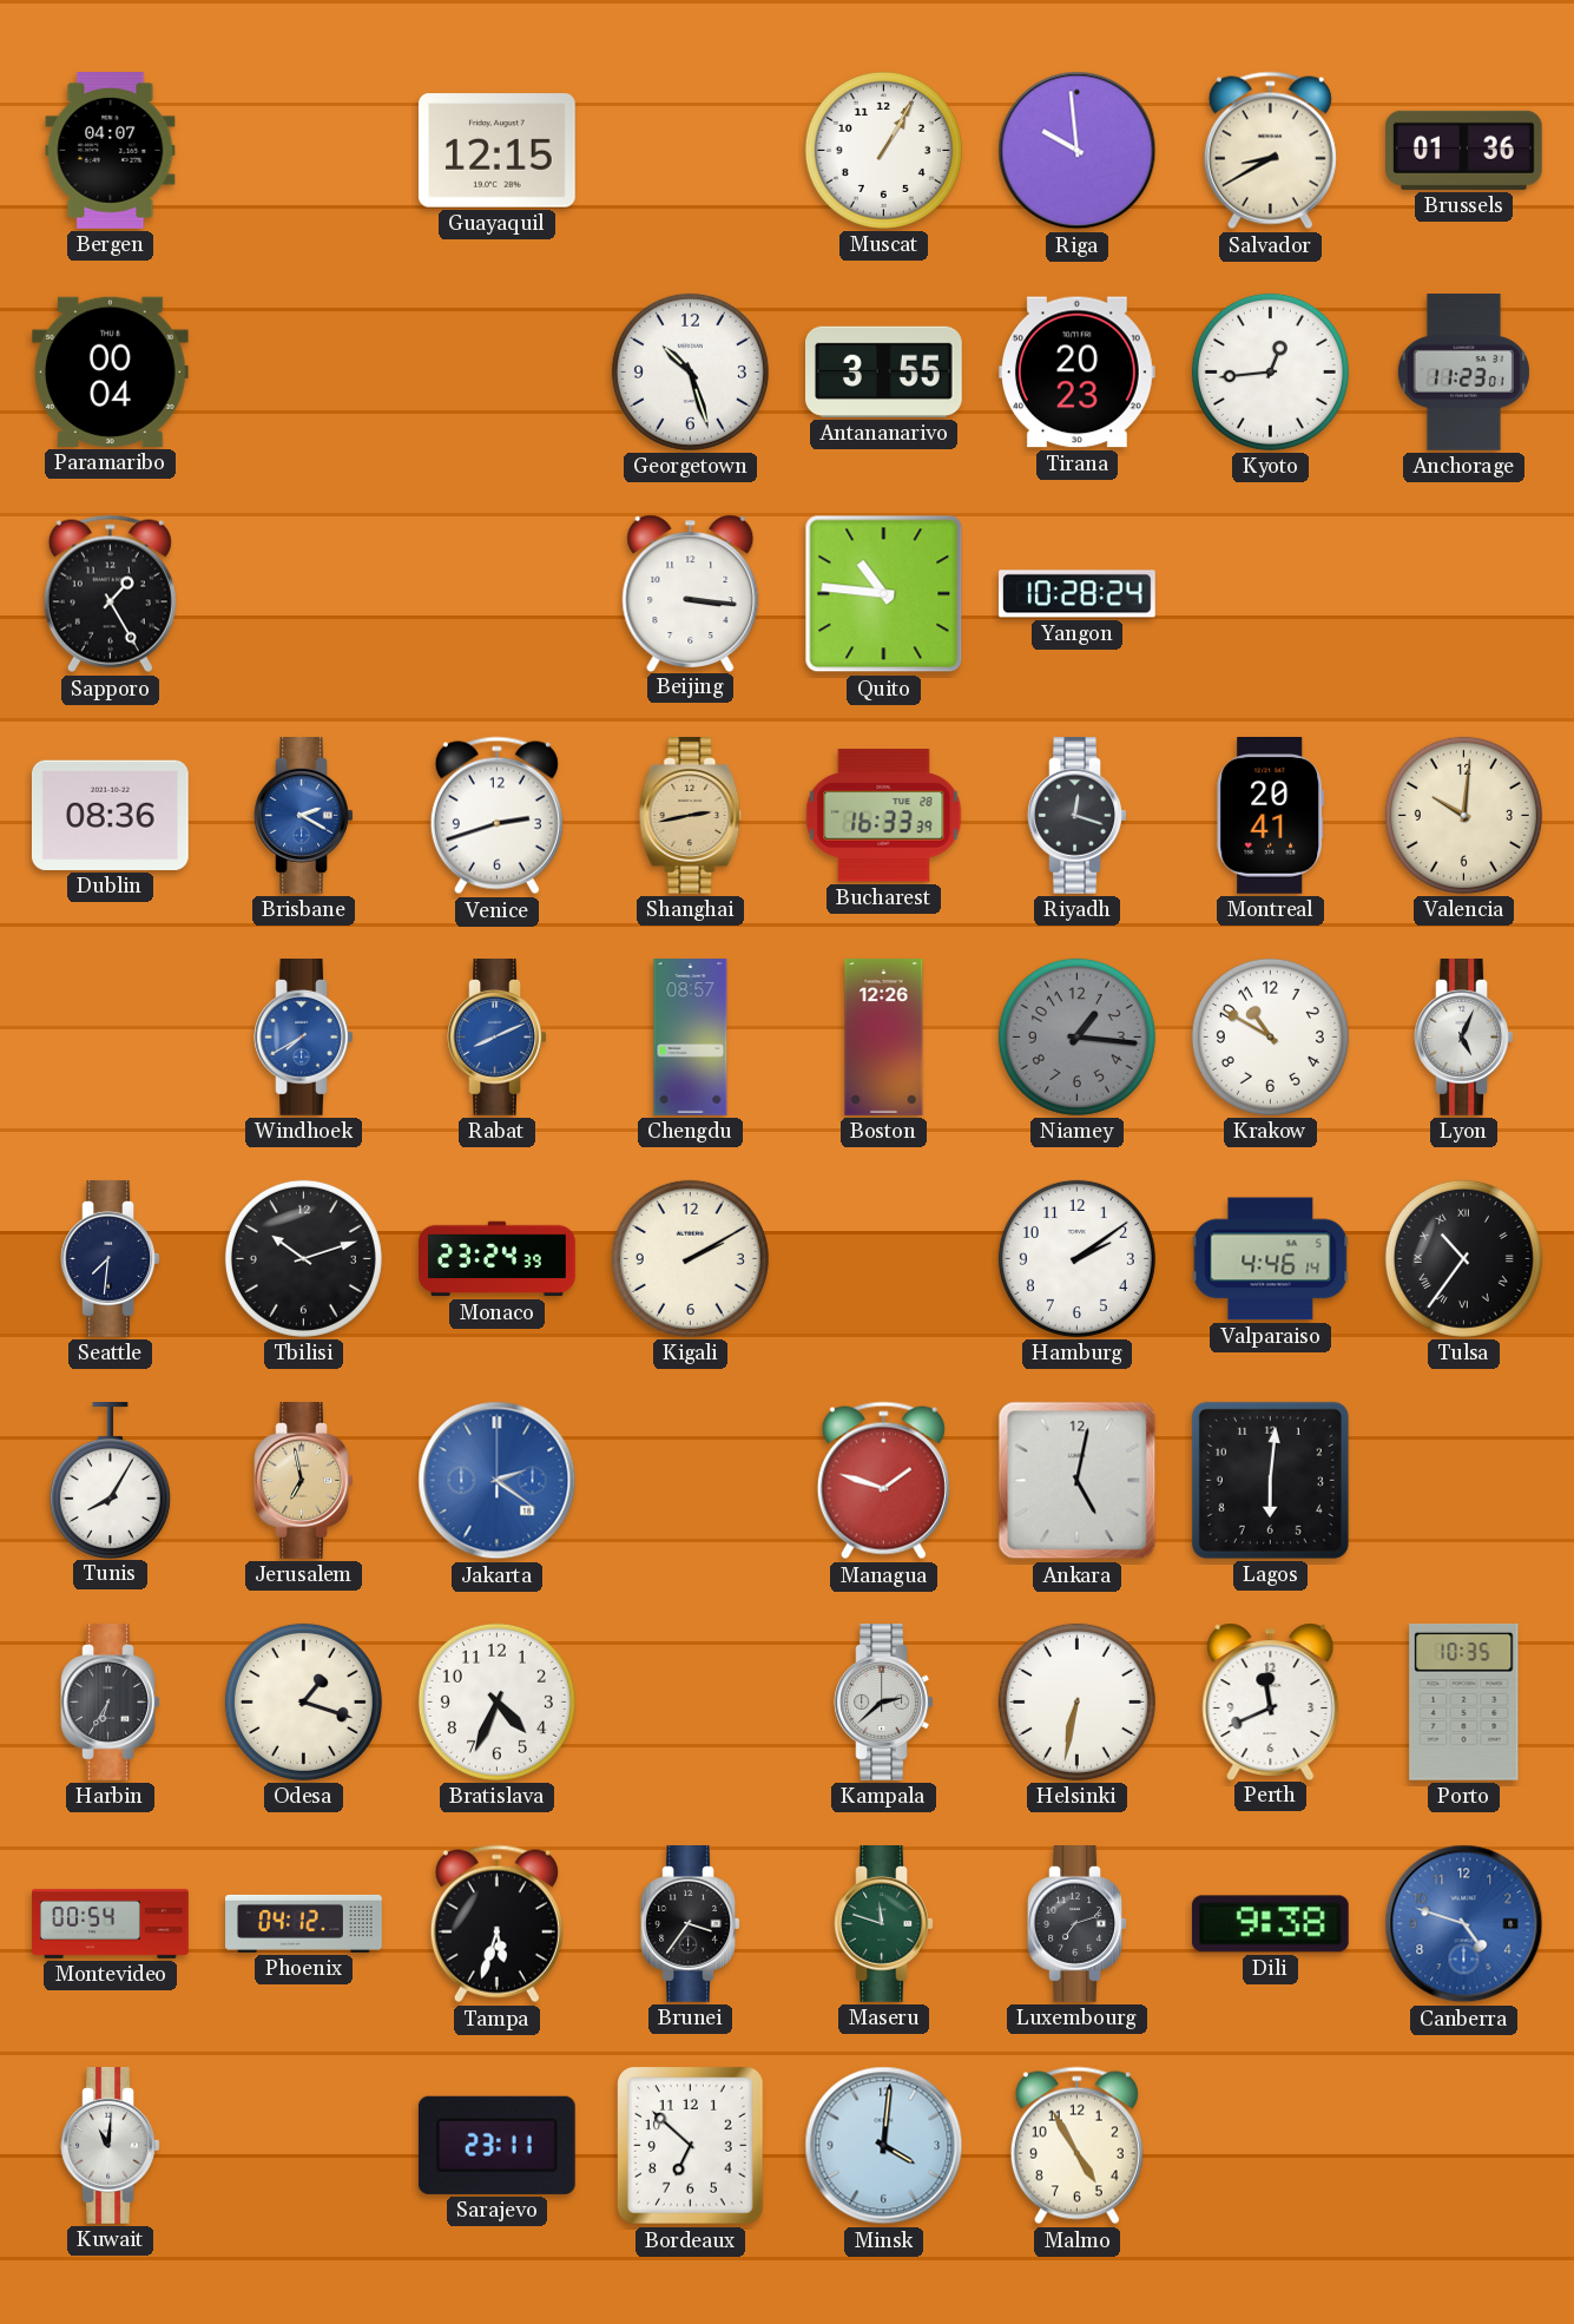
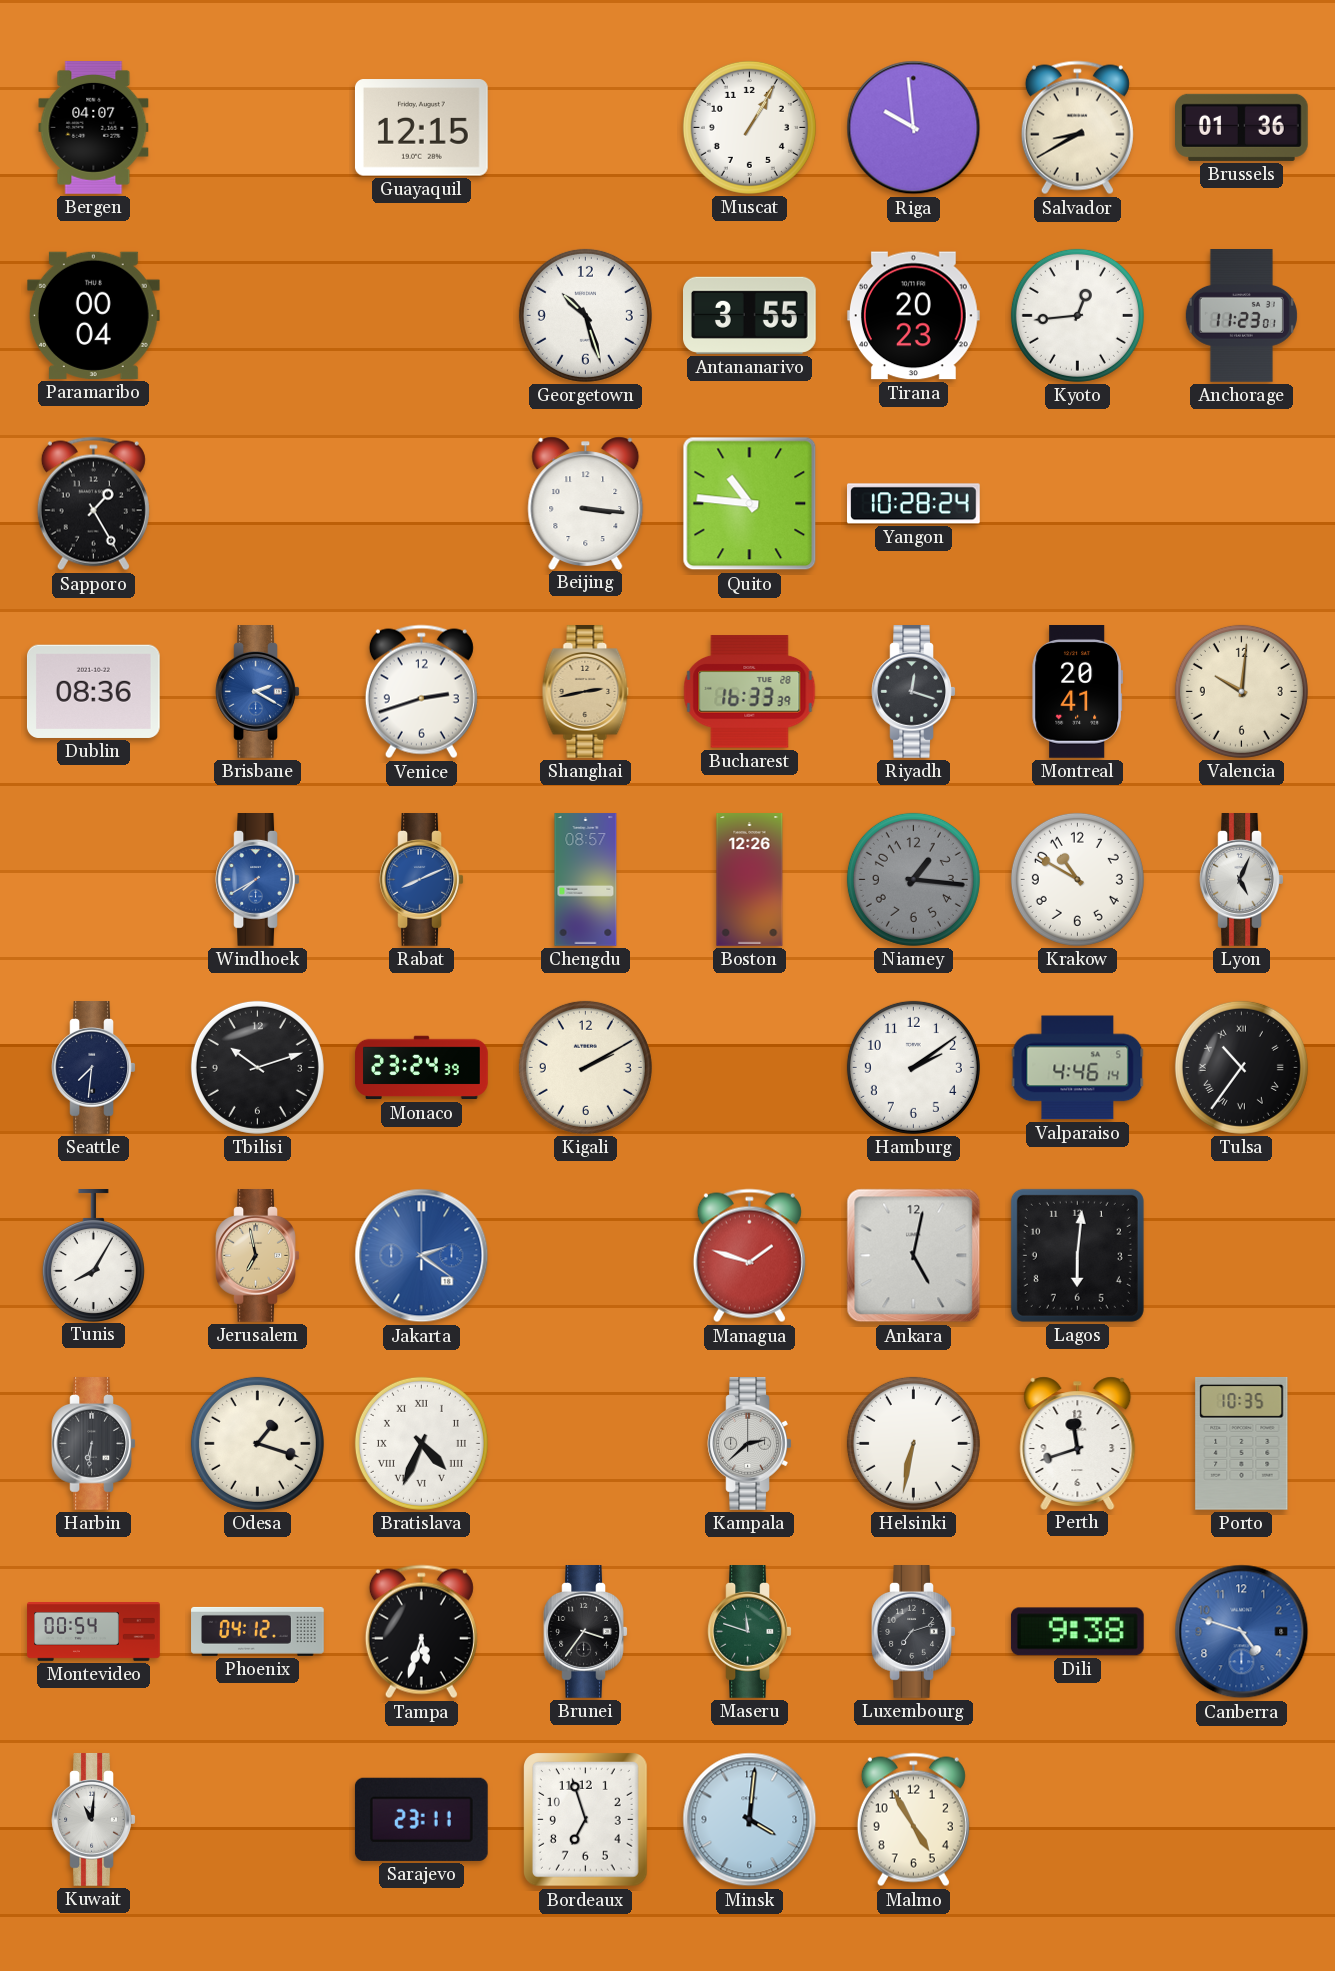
Harbin: 6:35 -> 6:31
Bratislava numerals: Arabic -> Roman
Perth: 11:41 -> 11:42
Bordeaux: 6:52 -> 6:57
